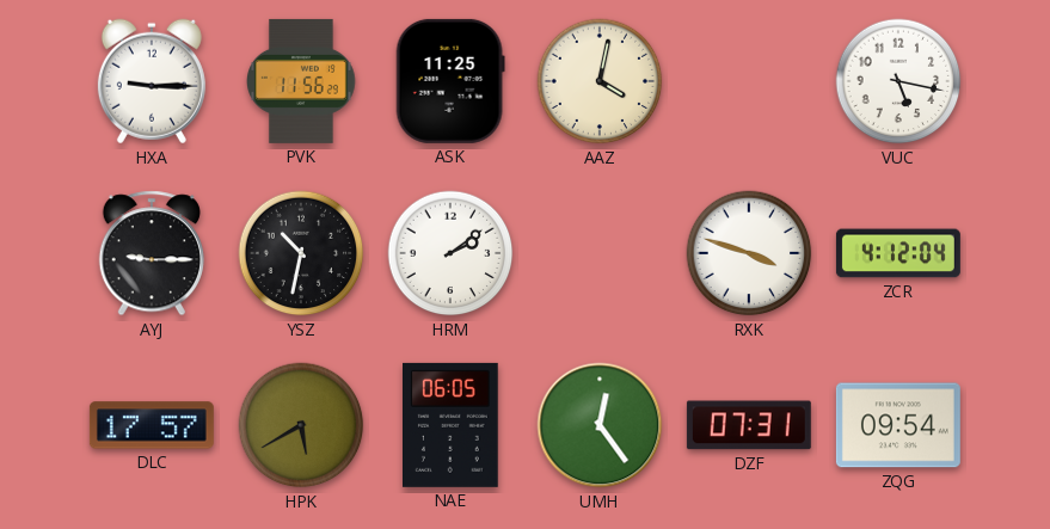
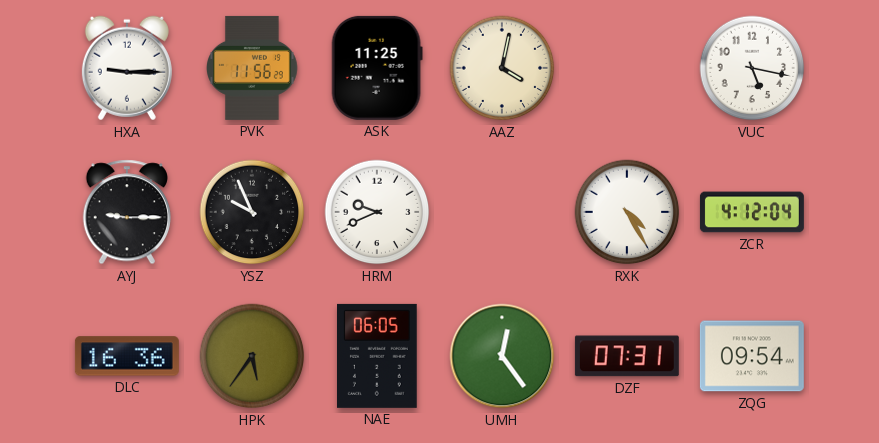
YSZ: 10:32 -> 9:56
HRM: 2:09 -> 9:41
RXK: 3:48 -> 4:25
DLC: 17:57 -> 16:36
HPK: 5:40 -> 5:36
